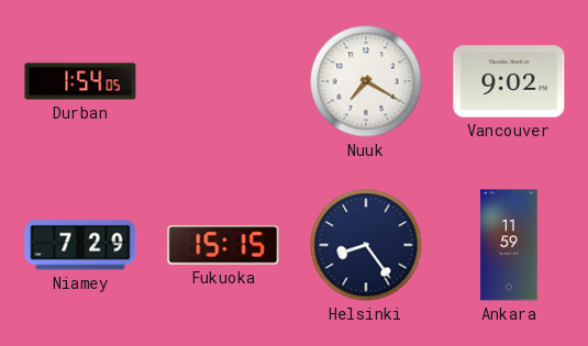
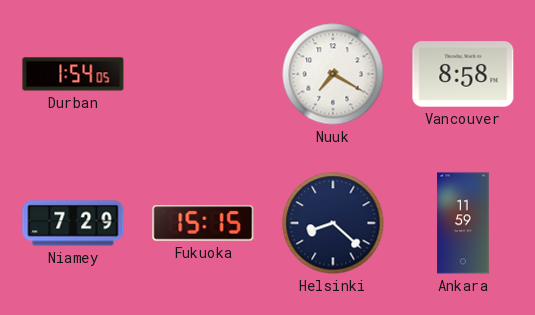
Vancouver: 9:02 -> 8:58
Helsinki: 8:24 -> 8:22
